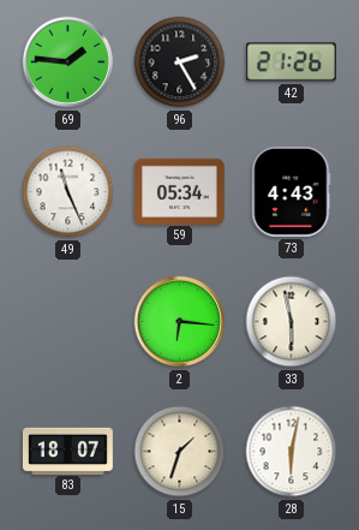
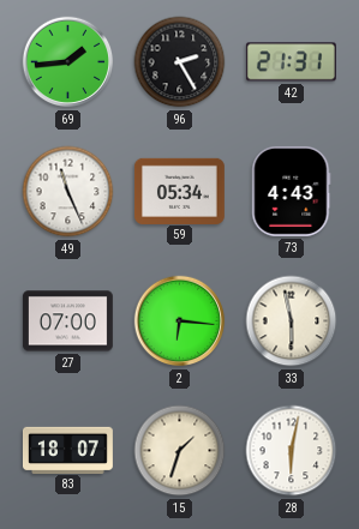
69: 1:46 -> 1:44
42: 21:26 -> 21:31
27: none -> 07:00
